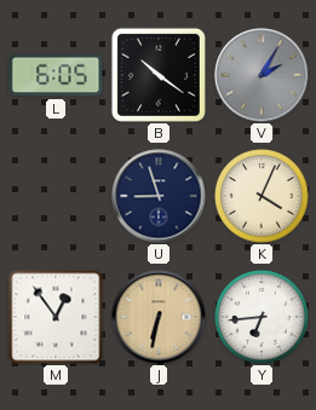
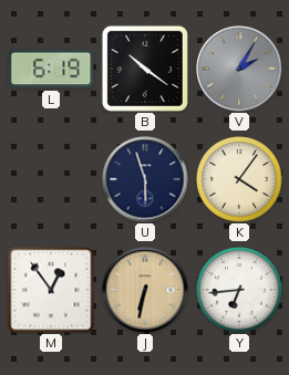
L: 6:05 -> 6:19
U: 8:57 -> 5:57
K: 4:04 -> 4:06
